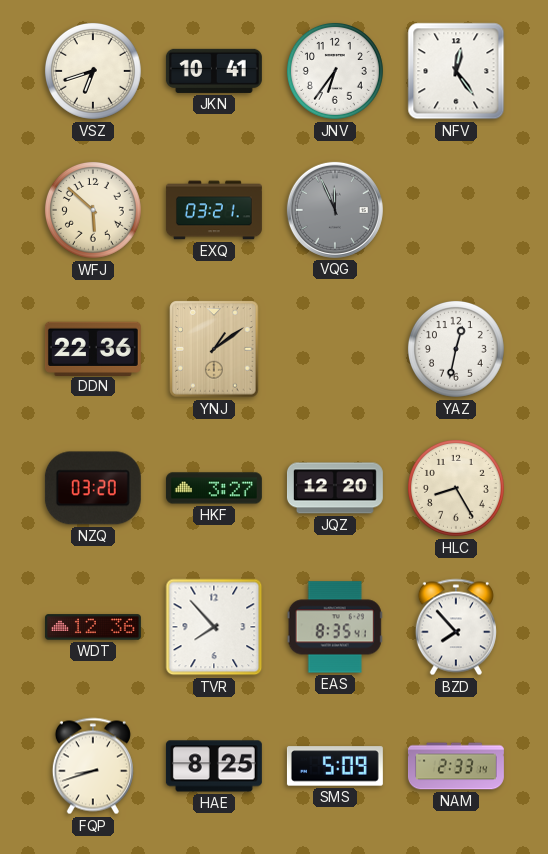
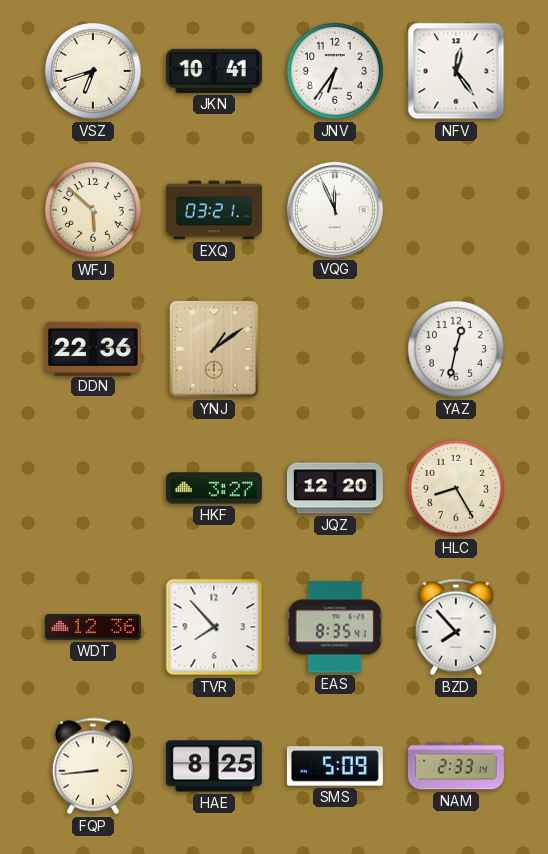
VQG dial: grey -> white
NZQ: 03:20 -> none
FQP: 8:42 -> 8:44
